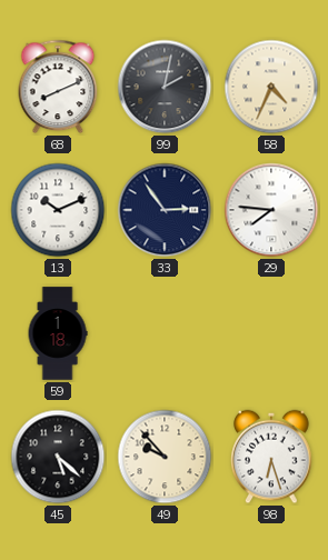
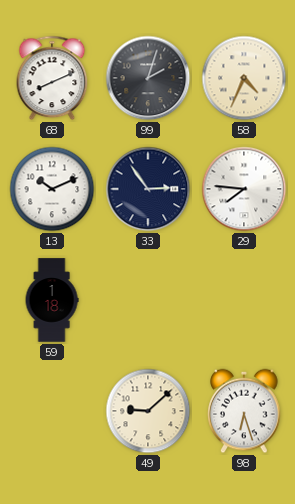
99: 2:02 -> 2:03
45: 5:22 -> none
49: 9:53 -> 9:08
